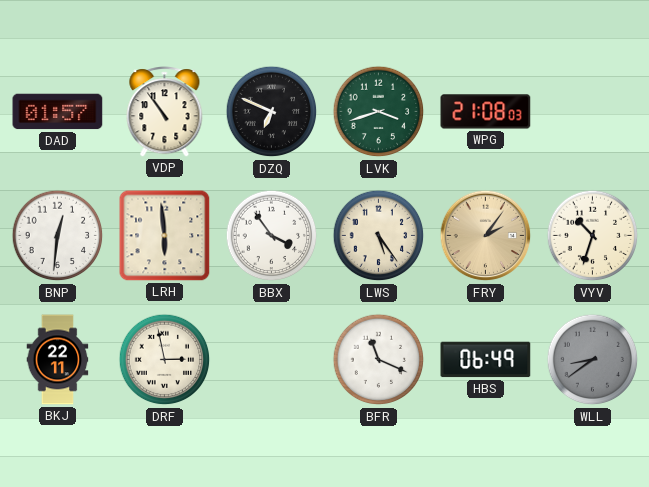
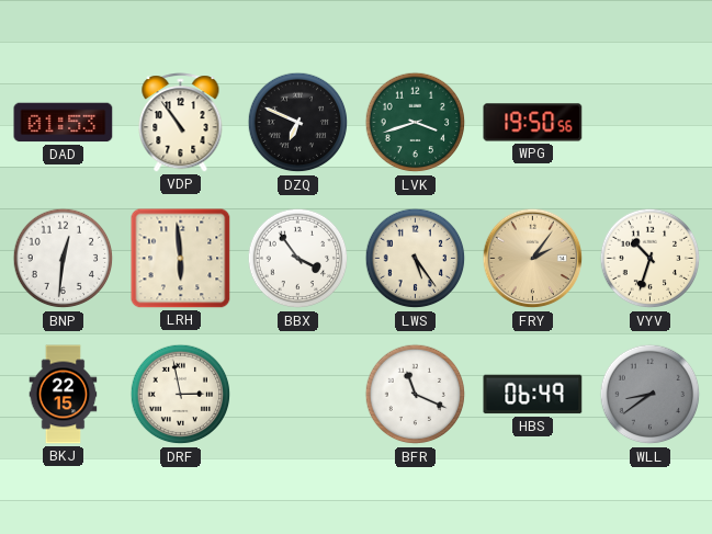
DAD: 01:57 -> 01:53
WPG: 21:08 -> 19:50
BKJ: 22:11 -> 22:15
